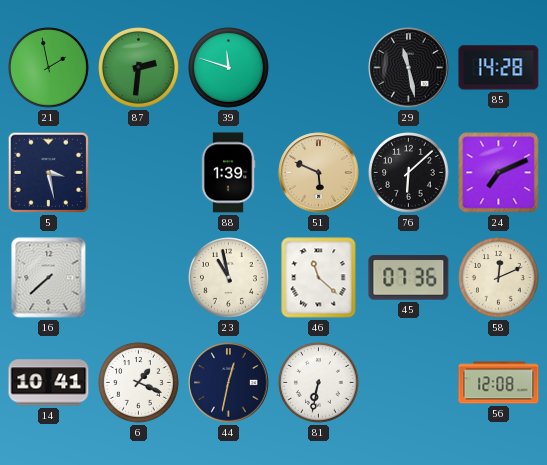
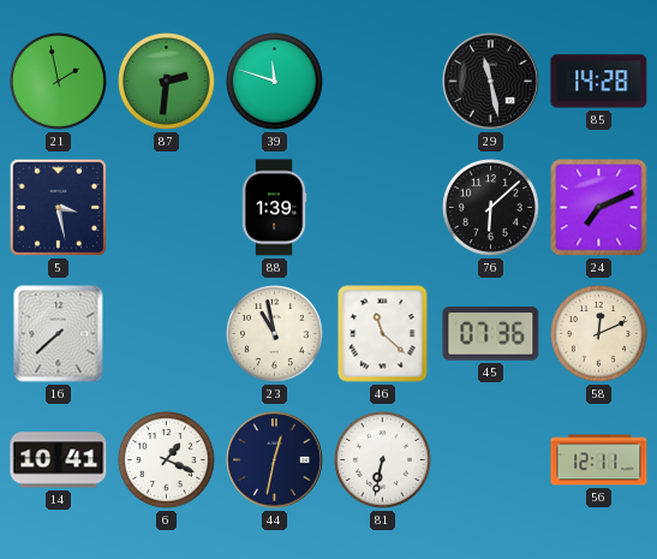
51: 5:49 -> none
56: 12:08 -> 12:11
